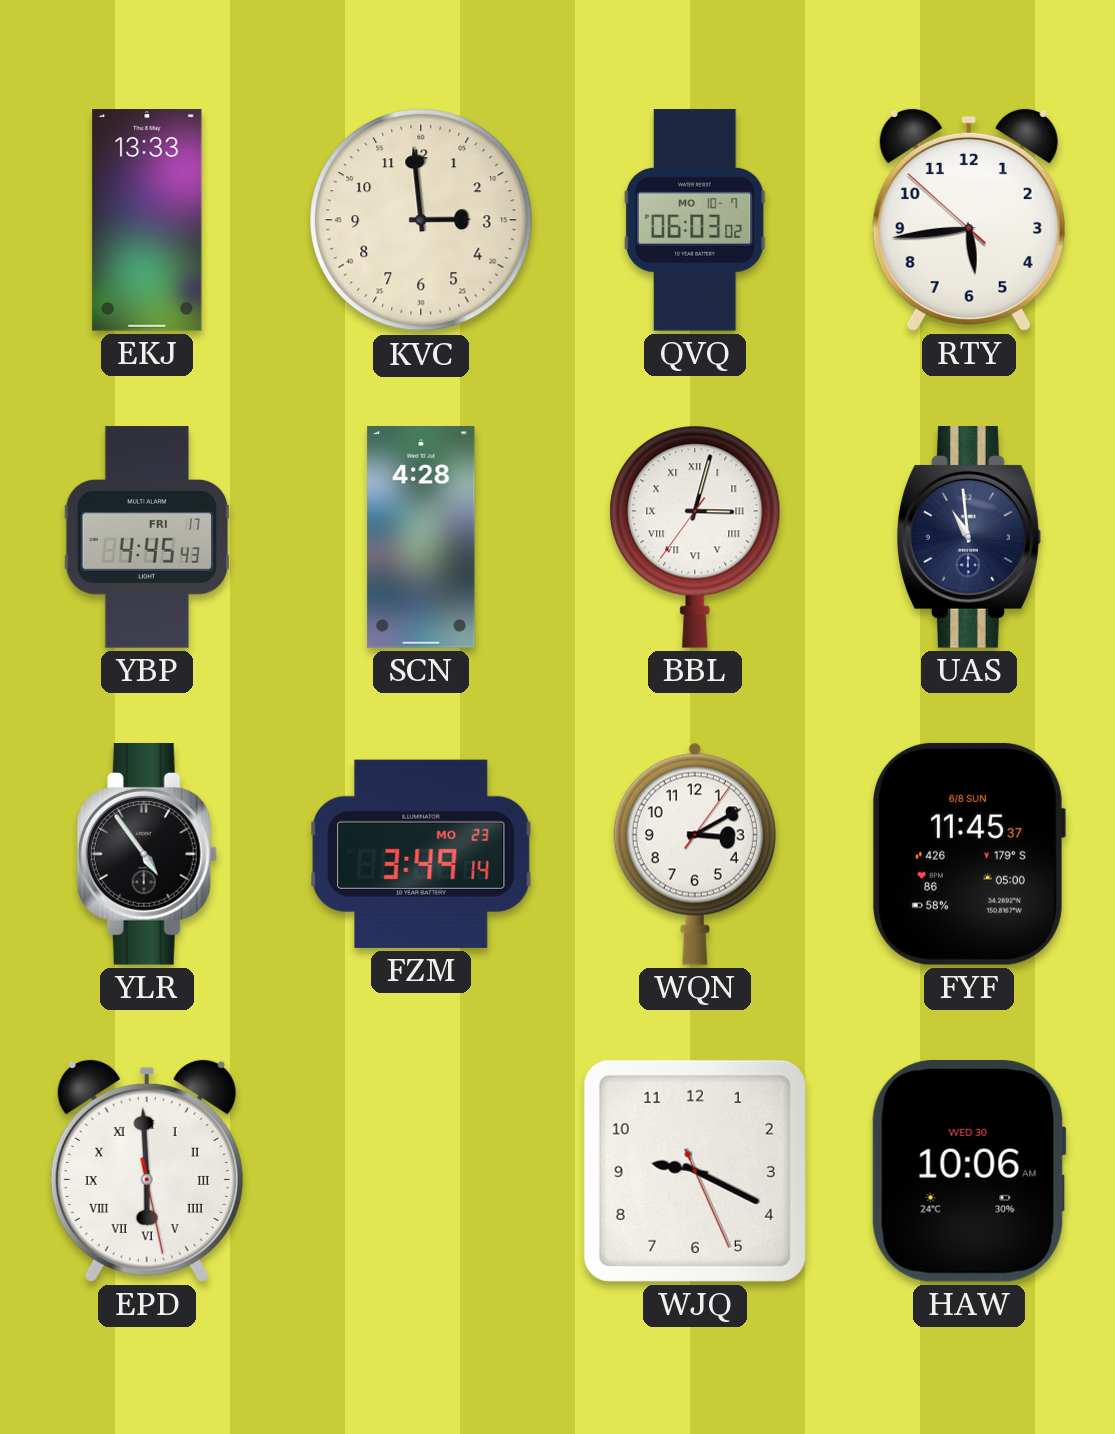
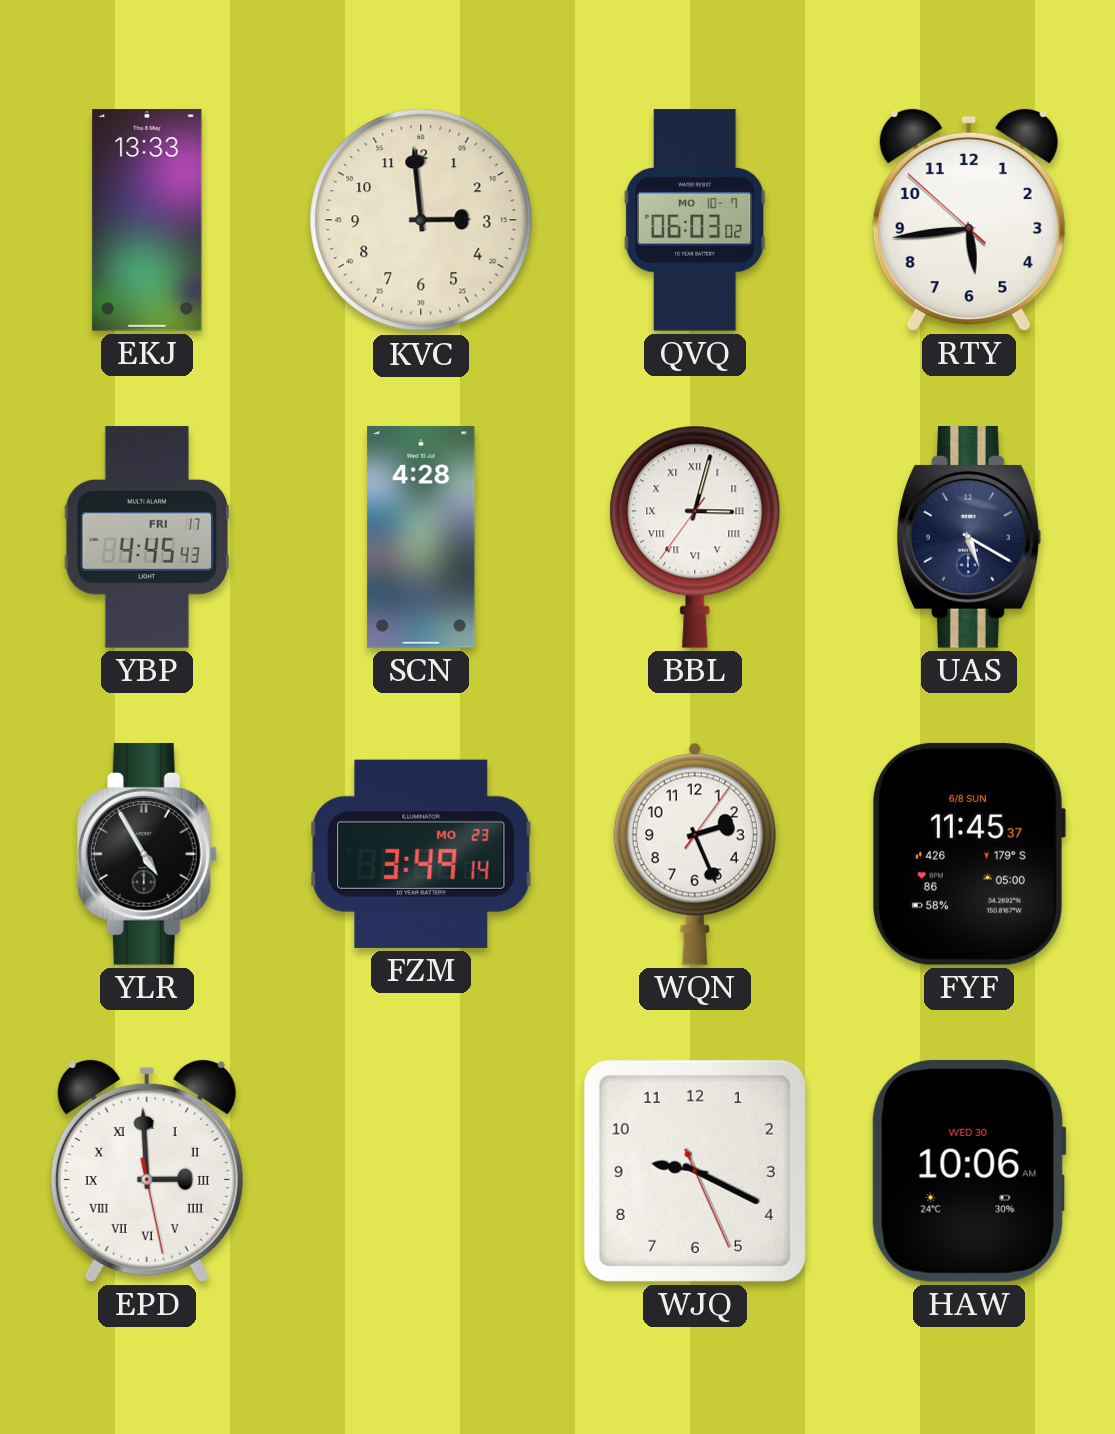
UAS: 10:59 -> 5:20
YLR: 4:54 -> 4:55
WQN: 3:10 -> 2:26
EPD: 5:59 -> 2:59
